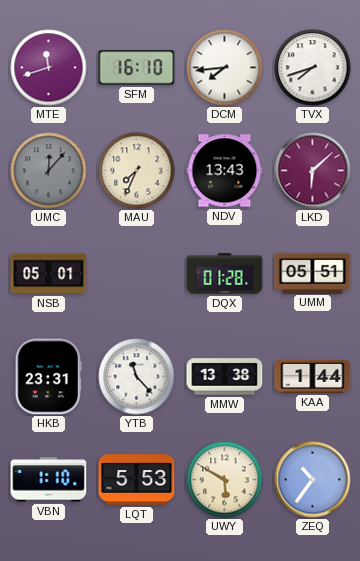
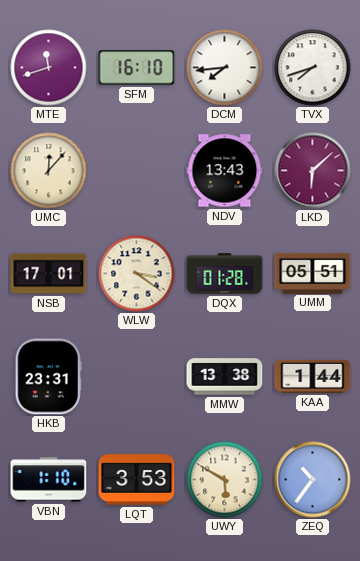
UMC dial: grey -> cream
MAU: 7:34 -> none
NSB: 05:01 -> 17:01
WLW: none -> 3:21
YTB: 11:23 -> none
LQT: 5:53 -> 3:53
